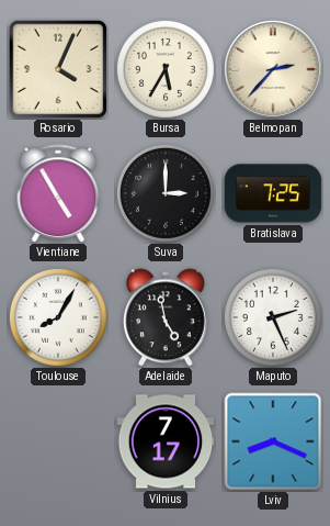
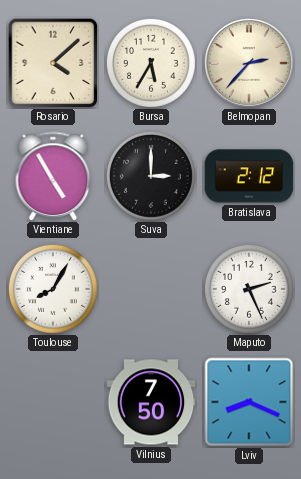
Rosario: 4:04 -> 4:08
Bratislava: 7:25 -> 2:12
Adelaide: 4:58 -> none
Vilnius: 7:17 -> 7:50
